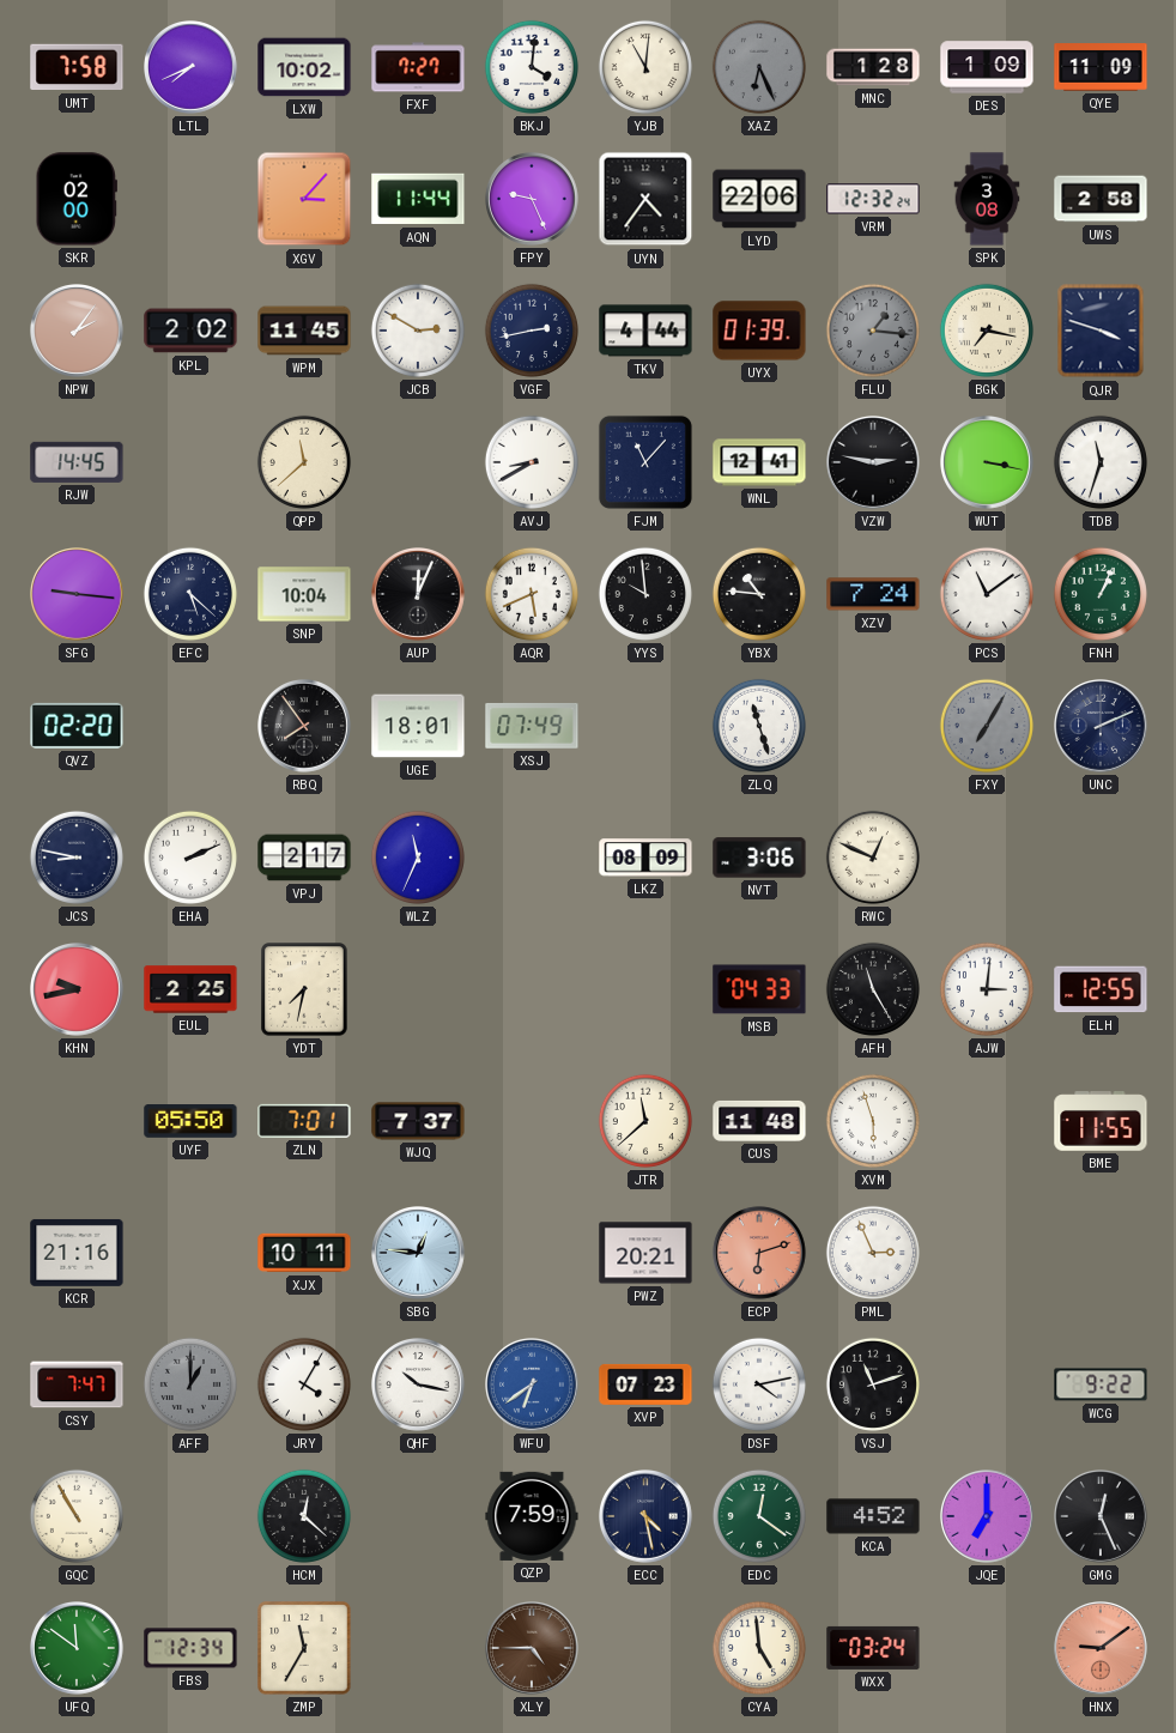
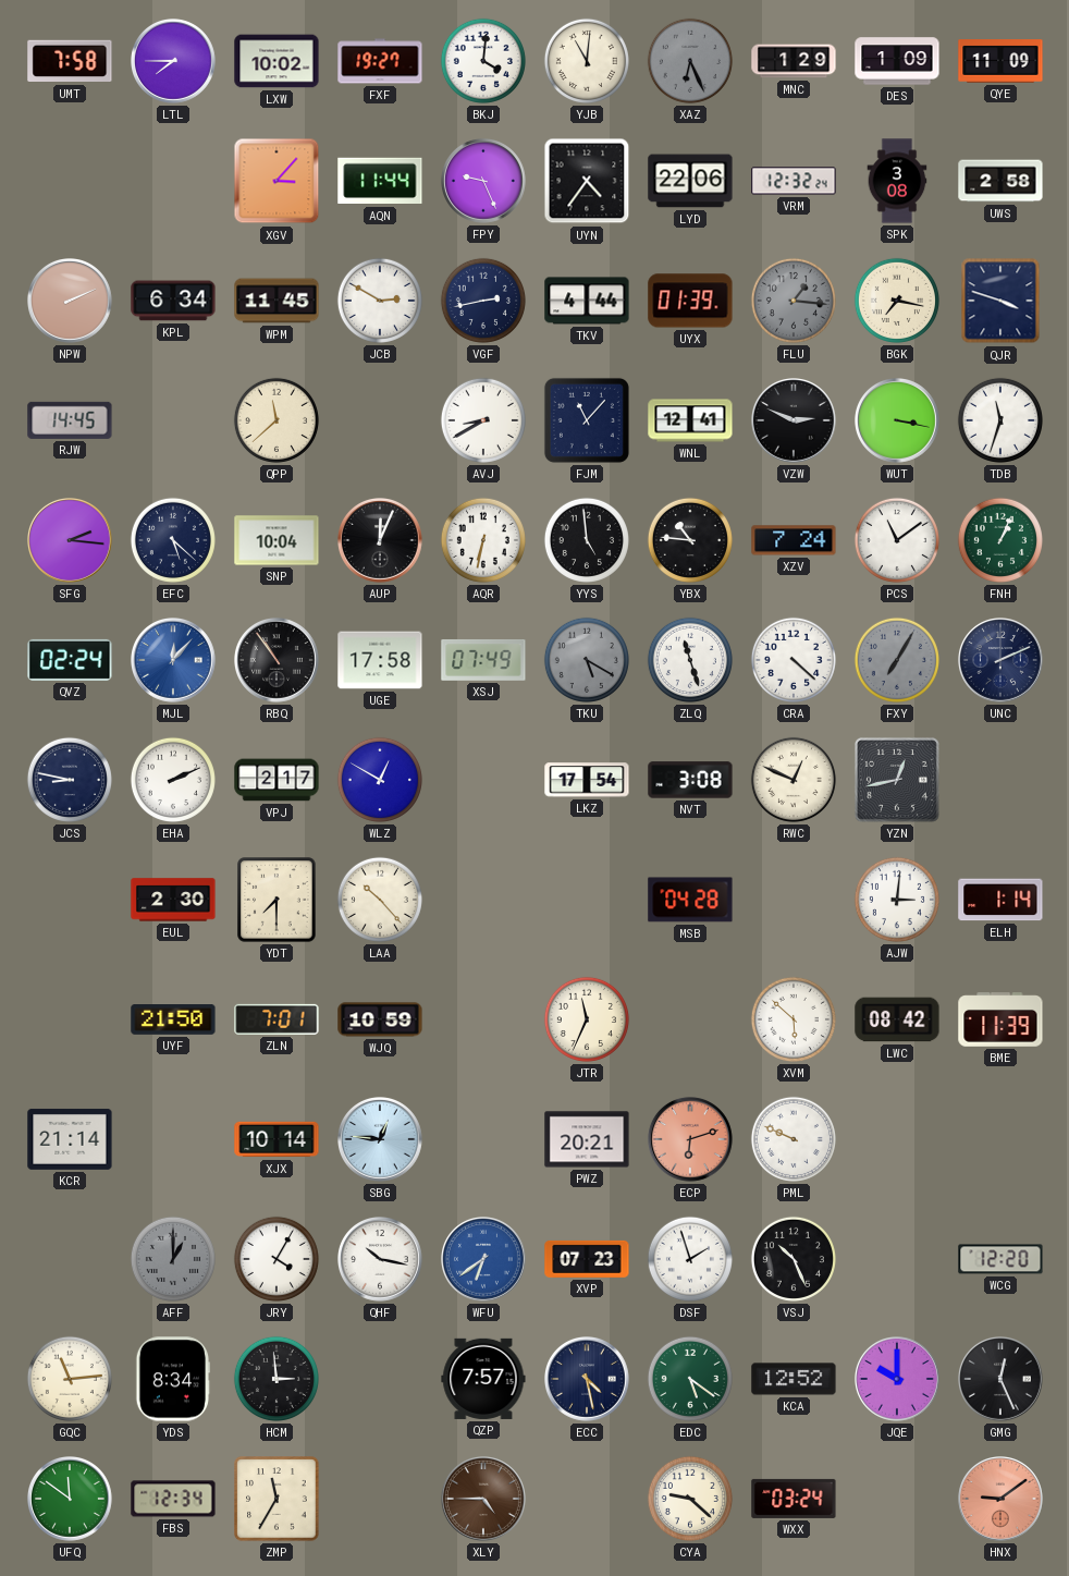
LTL: 7:41 -> 7:45
FXF: 7:27 -> 19:27
MNC: 1:28 -> 1:29
SKR: 02:00 -> none
NPW: 2:06 -> 2:11
KPL: 2:02 -> 6:34
VZW: 2:47 -> 2:49
SFG: 9:16 -> 2:16
AQR: 5:41 -> 6:32
YYS: 9:59 -> 4:59
QVZ: 02:20 -> 02:24
MJL: none -> 12:07
RBQ: 7:54 -> 10:54
UGE: 18:01 -> 17:58
TKU: none -> 5:20
CRA: none -> 4:22
WLZ: 11:34 -> 12:50
LKZ: 08:09 -> 17:54
NVT: 3:06 -> 3:08
YZN: none -> 12:43
KHN: 9:43 -> none
EUL: 2:25 -> 2:30
YDT: 7:32 -> 7:30
LAA: none -> 10:23
MSB: 04:33 -> 04:28
AFH: 11:25 -> none
ELH: 12:55 -> 1:14
UYF: 05:50 -> 21:50
WJQ: 7:37 -> 10:59
JTR: 11:38 -> 11:34
CUS: 11:48 -> none
XVM: 5:57 -> 5:52
LWC: none -> 08:42
BME: 11:55 -> 11:39
KCR: 21:16 -> 21:14
XJX: 10:11 -> 10:14
PML: 2:56 -> 9:49
CSY: 7:47 -> none
DSF: 4:13 -> 1:57
VSJ: 11:12 -> 10:26
WCG: 9:22 -> 12:20
GQC: 10:55 -> 11:14
YDS: none -> 8:34
HCM: 12:22 -> 2:59
QZP: 7:59 -> 7:57
EDC: 12:21 -> 5:21
KCA: 4:52 -> 12:52
JQE: 7:00 -> 10:00
CYA: 4:59 -> 9:22
